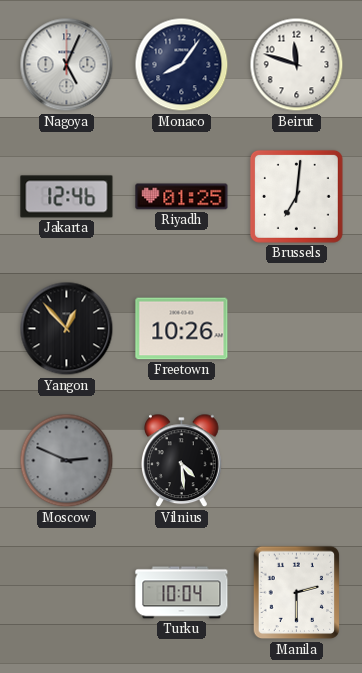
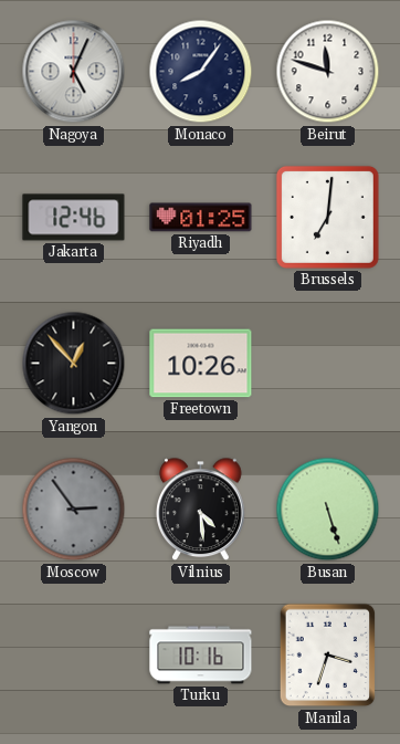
Moscow: 2:49 -> 2:54
Busan: none -> 5:27
Turku: 10:04 -> 10:16
Manila: 2:30 -> 3:33
